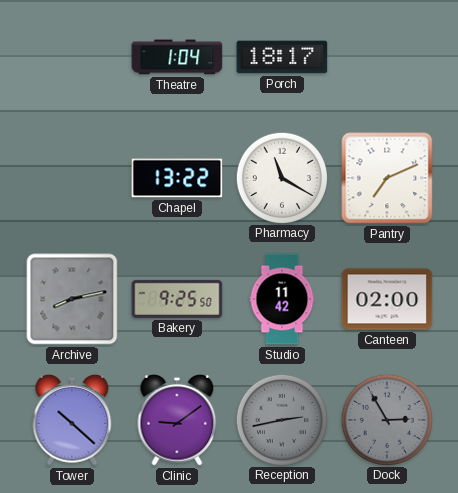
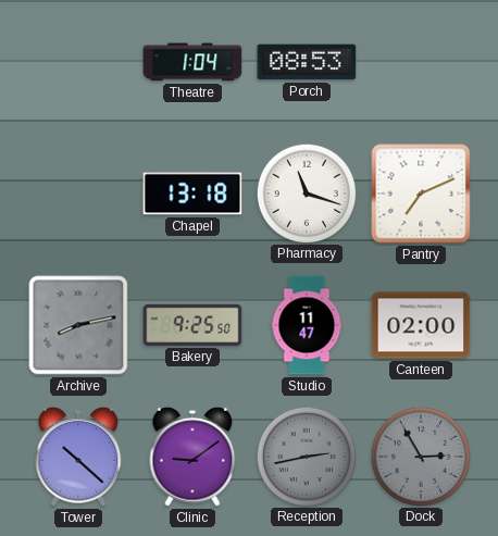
Porch: 18:17 -> 08:53
Chapel: 13:22 -> 13:18
Pharmacy: 11:20 -> 11:18
Studio: 11:42 -> 11:47
